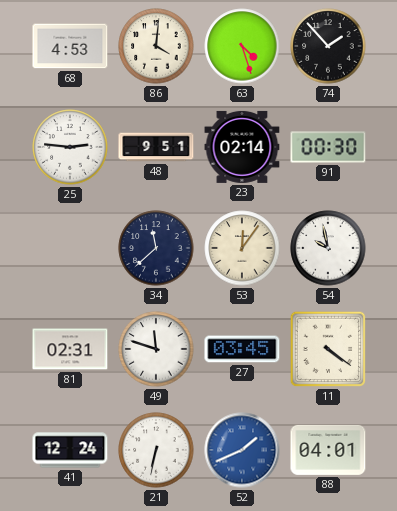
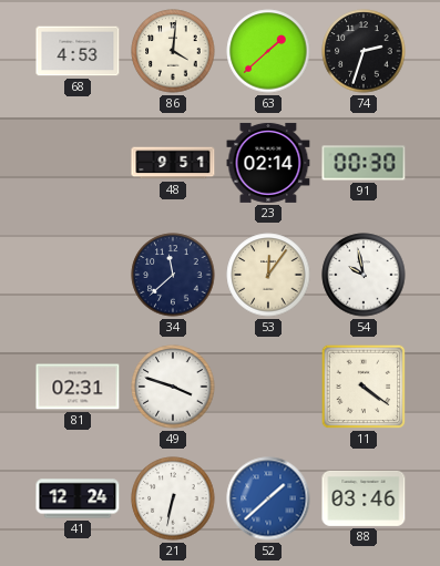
63: 4:27 -> 1:38
74: 1:53 -> 2:33
25: 2:46 -> none
49: 11:48 -> 3:48
27: 03:45 -> none
52: 1:41 -> 1:38
88: 04:01 -> 03:46
